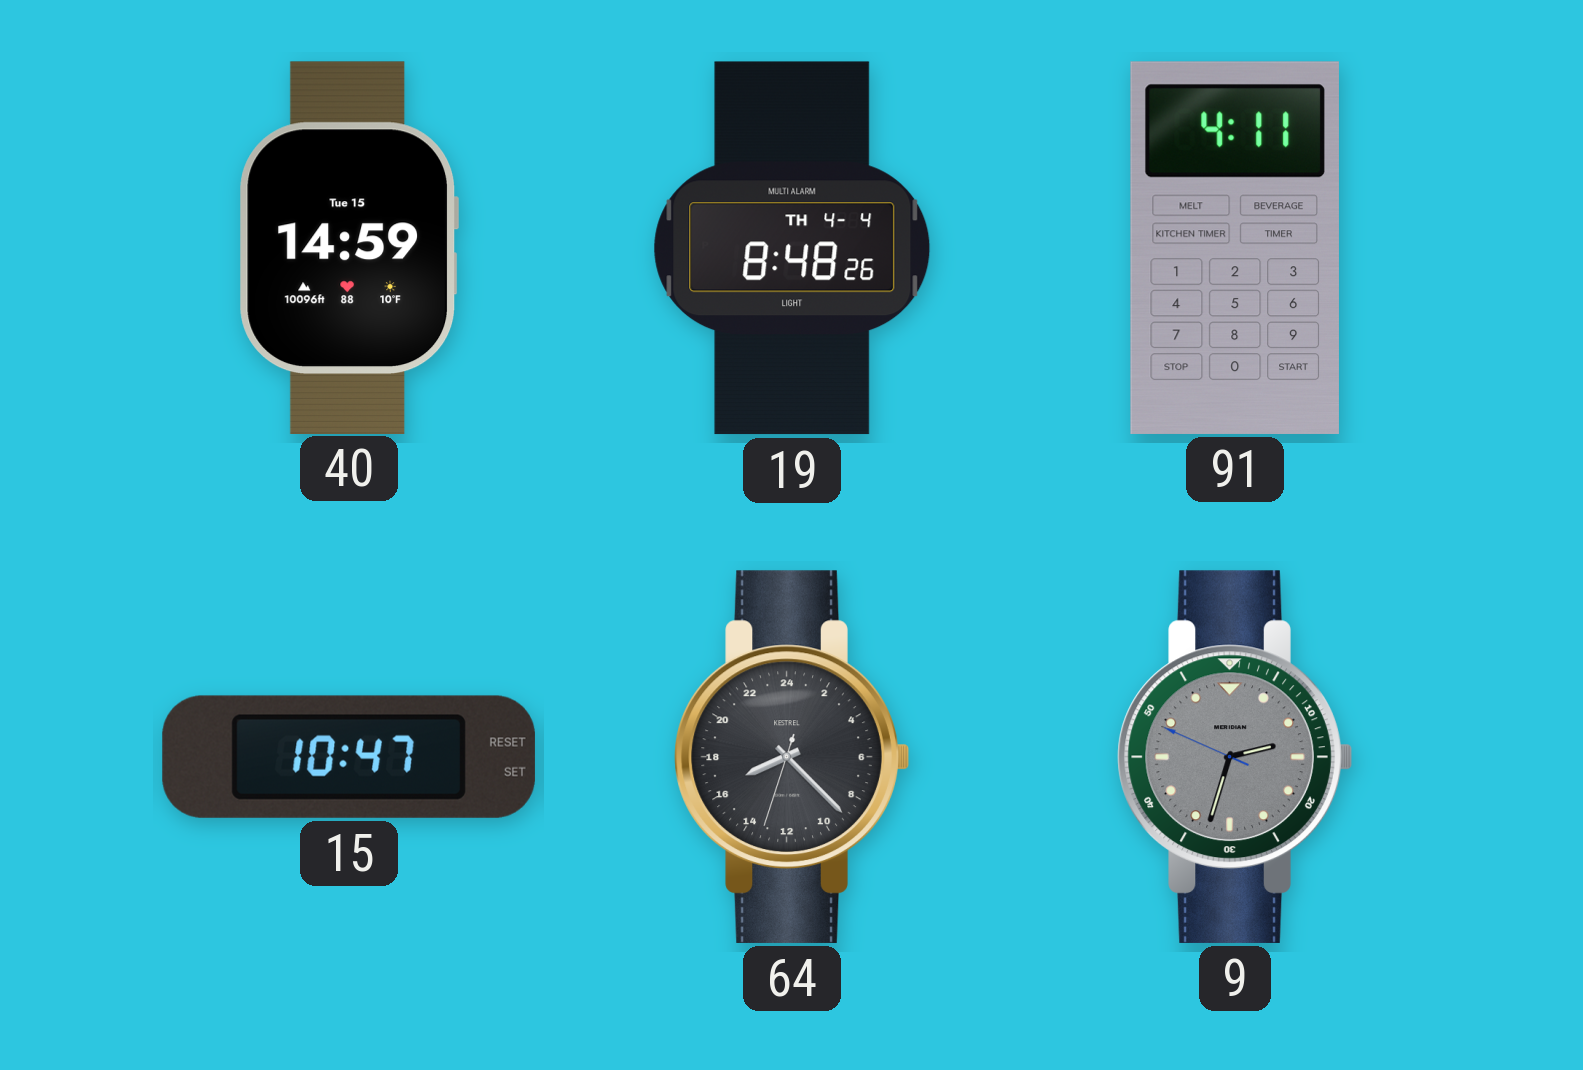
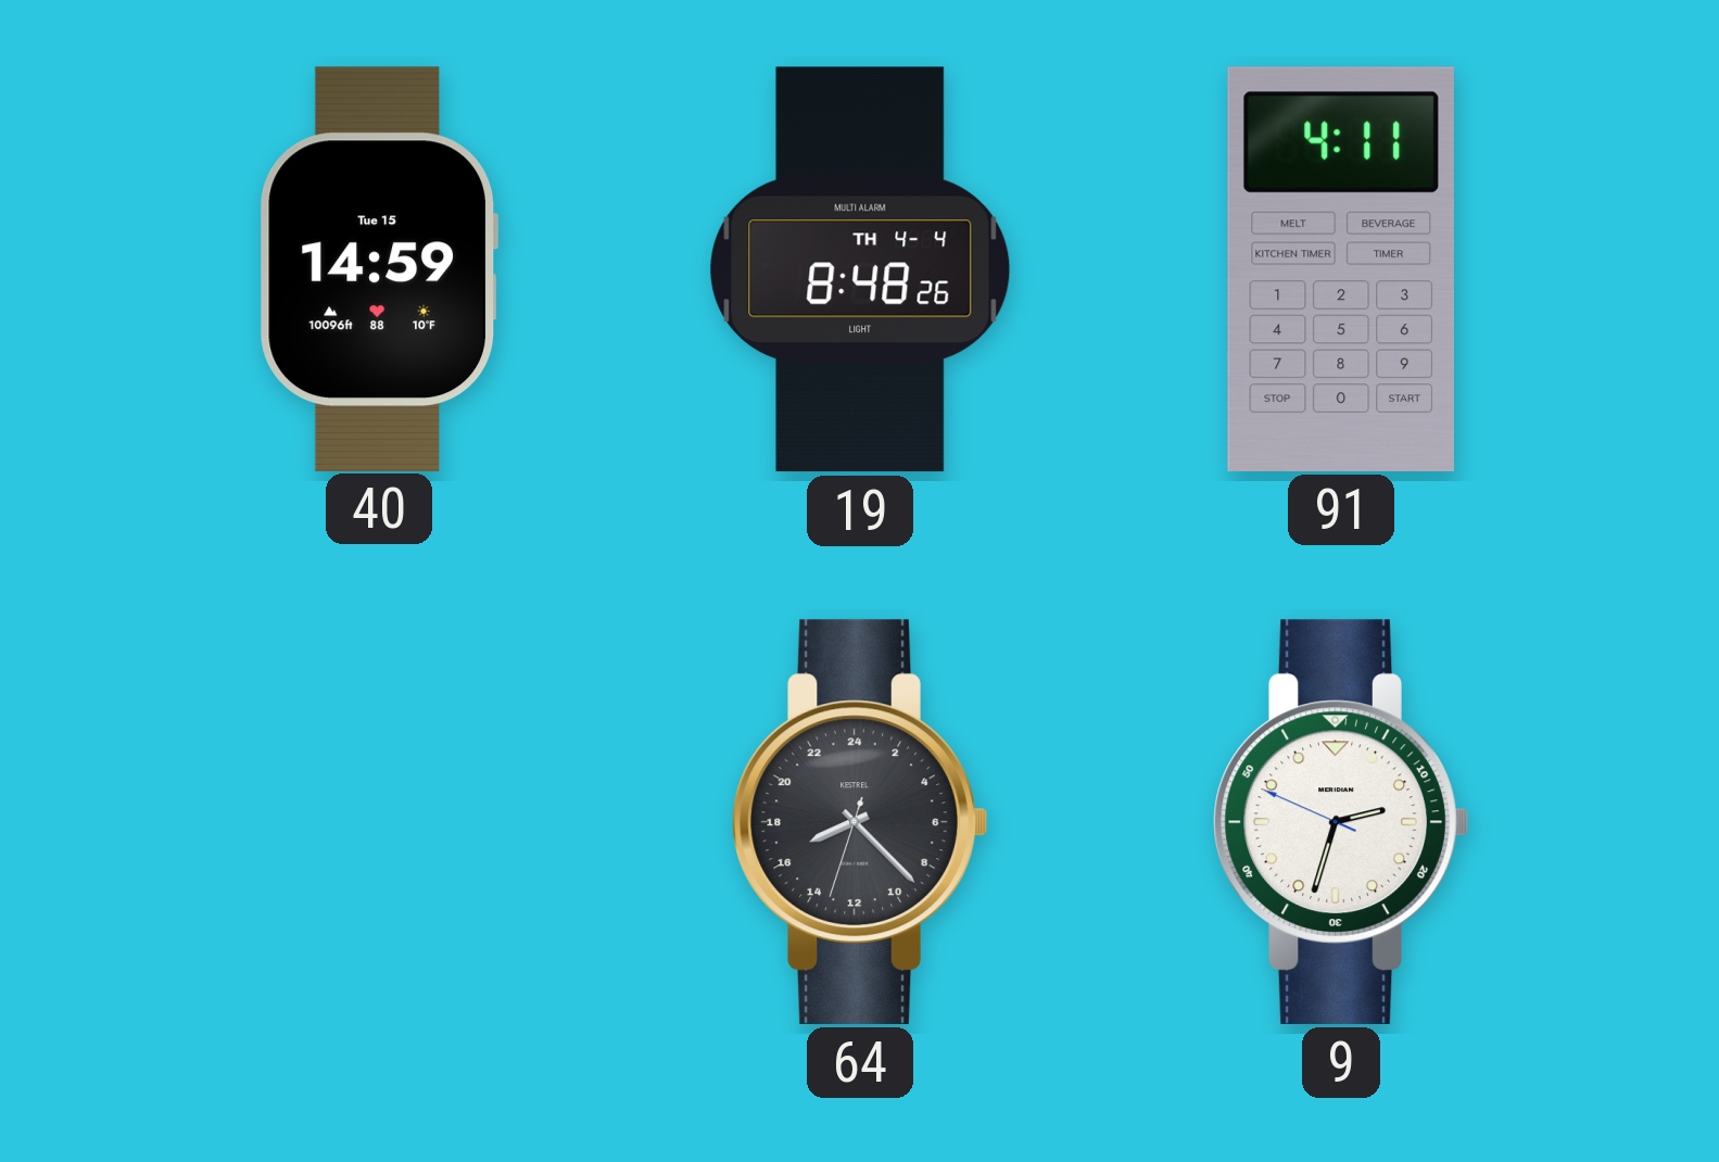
15: 10:47 -> none
9 dial: grey -> white
